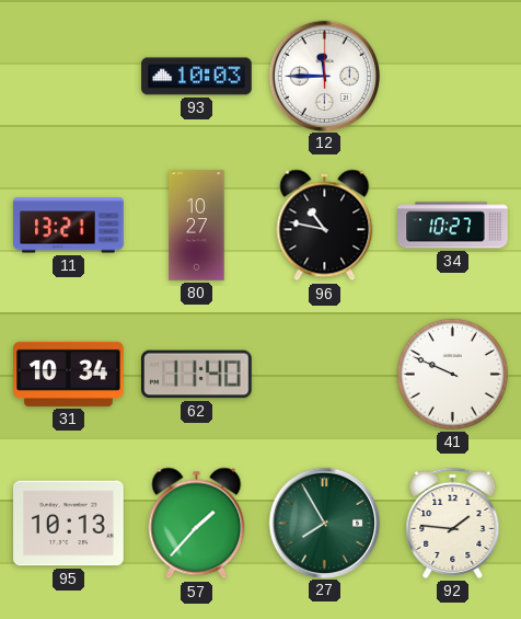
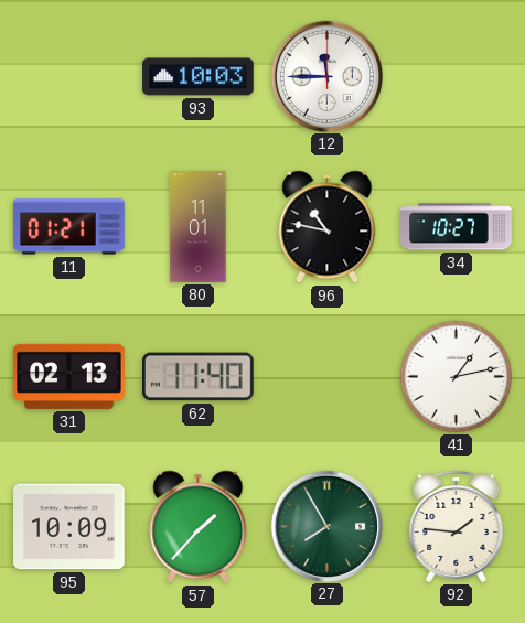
11: 13:21 -> 01:21
80: 10:27 -> 11:01
31: 10:34 -> 02:13
41: 9:49 -> 1:13
95: 10:13 -> 10:09
